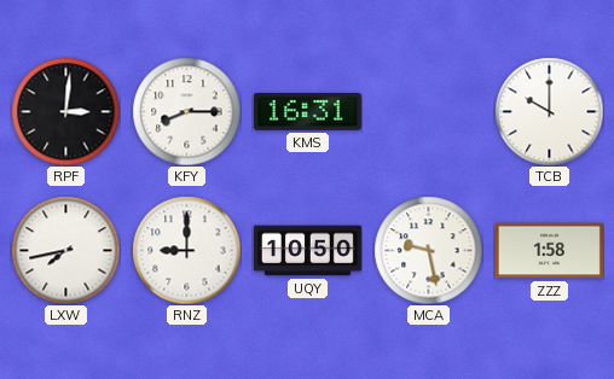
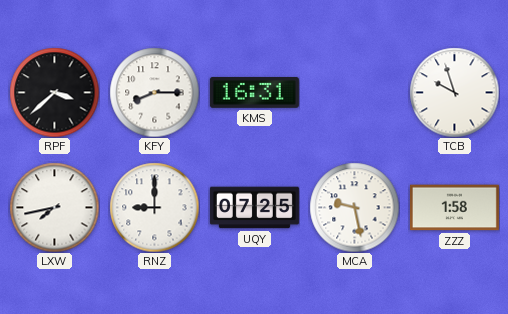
RPF: 3:01 -> 3:38
TCB: 10:00 -> 9:57
UQY: 10:50 -> 07:25
